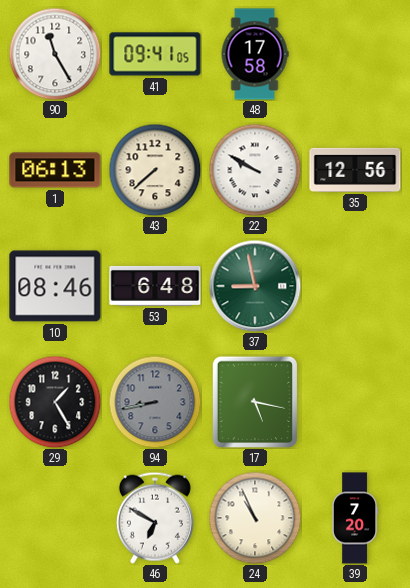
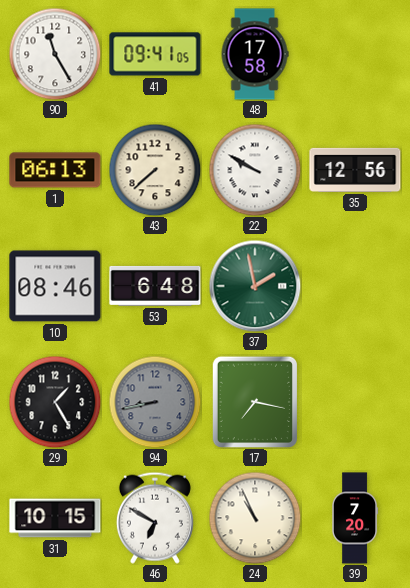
37: 8:58 -> 1:58
17: 5:17 -> 7:17
31: none -> 10:15
